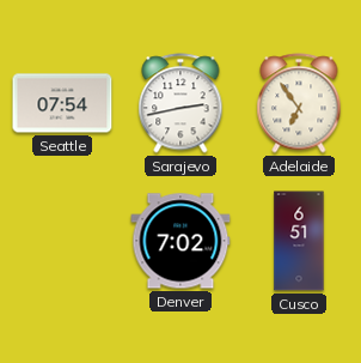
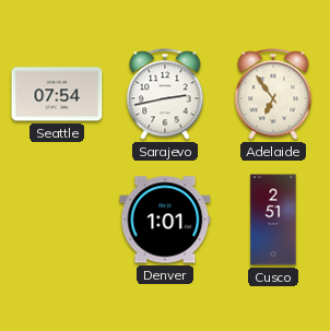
Denver: 7:02 -> 1:01
Cusco: 6:51 -> 2:51
